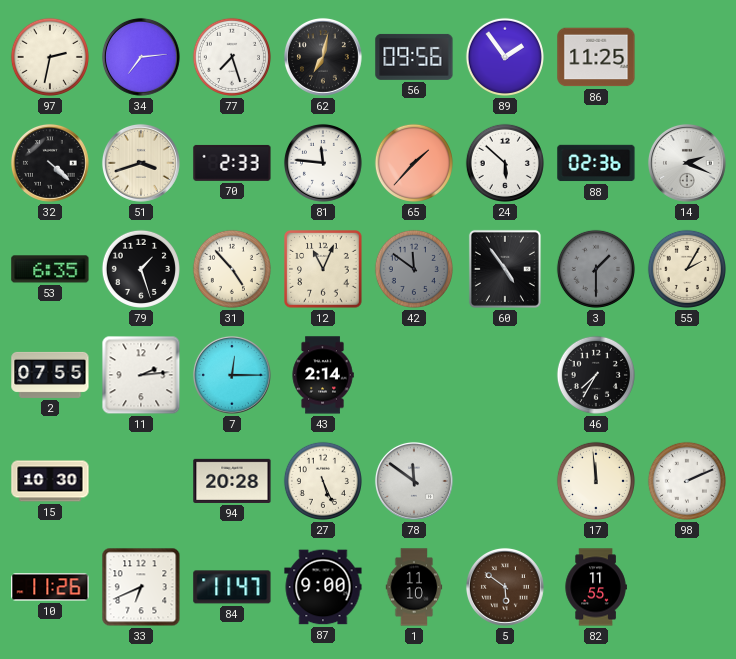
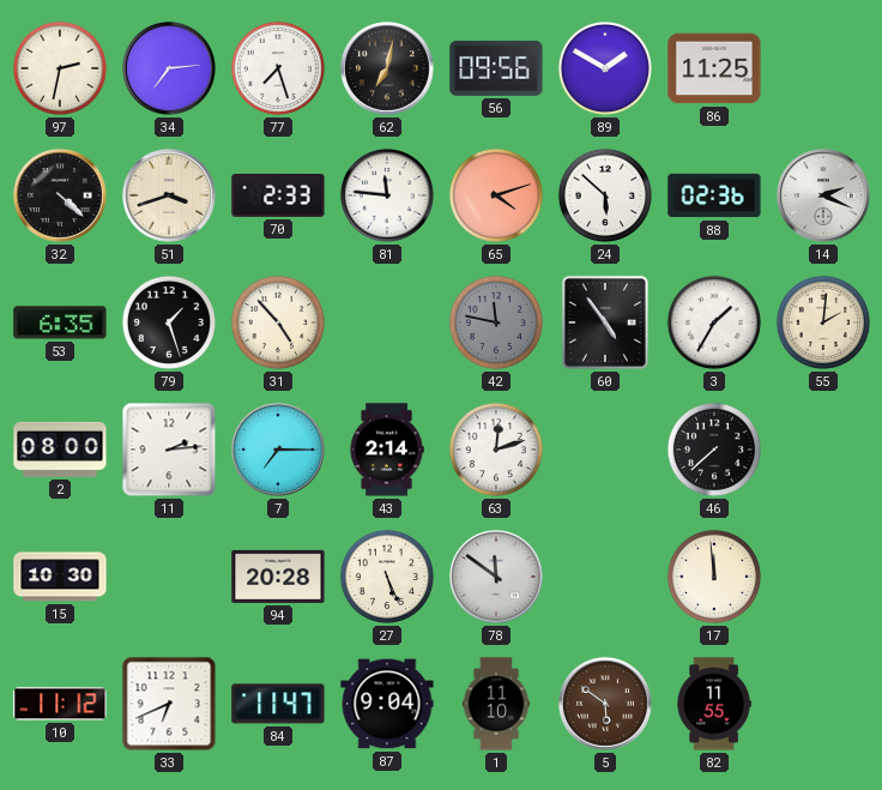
89: 1:54 -> 1:50
65: 1:37 -> 4:12
12: 11:04 -> none
42: 11:51 -> 11:47
3: 1:30 -> 1:35
3 dial: grey -> white
55: 2:05 -> 2:01
2: 07:55 -> 08:00
7: 12:15 -> 7:15
63: none -> 12:12
46: 7:35 -> 7:38
98: 2:11 -> none
10: 11:26 -> 11:12
87: 9:00 -> 9:04
